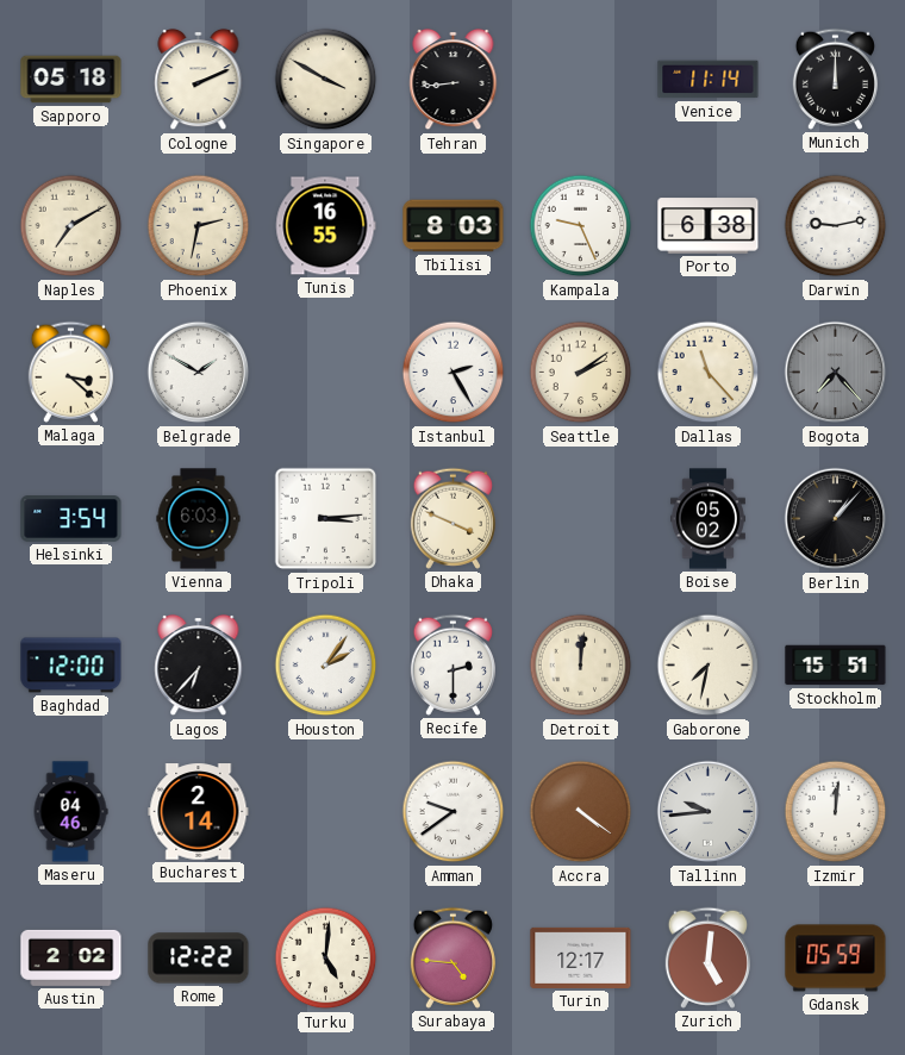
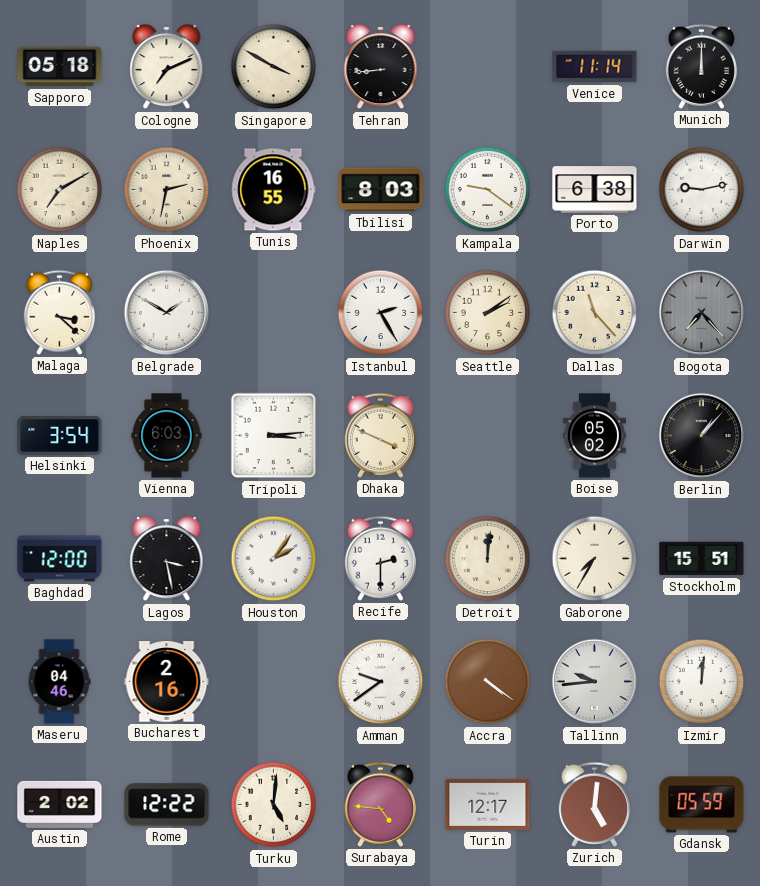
Cologne: 2:11 -> 7:11
Kampala: 9:26 -> 9:21
Lagos: 6:37 -> 3:28
Gaborone: 7:32 -> 7:35
Bucharest: 2:14 -> 2:16
